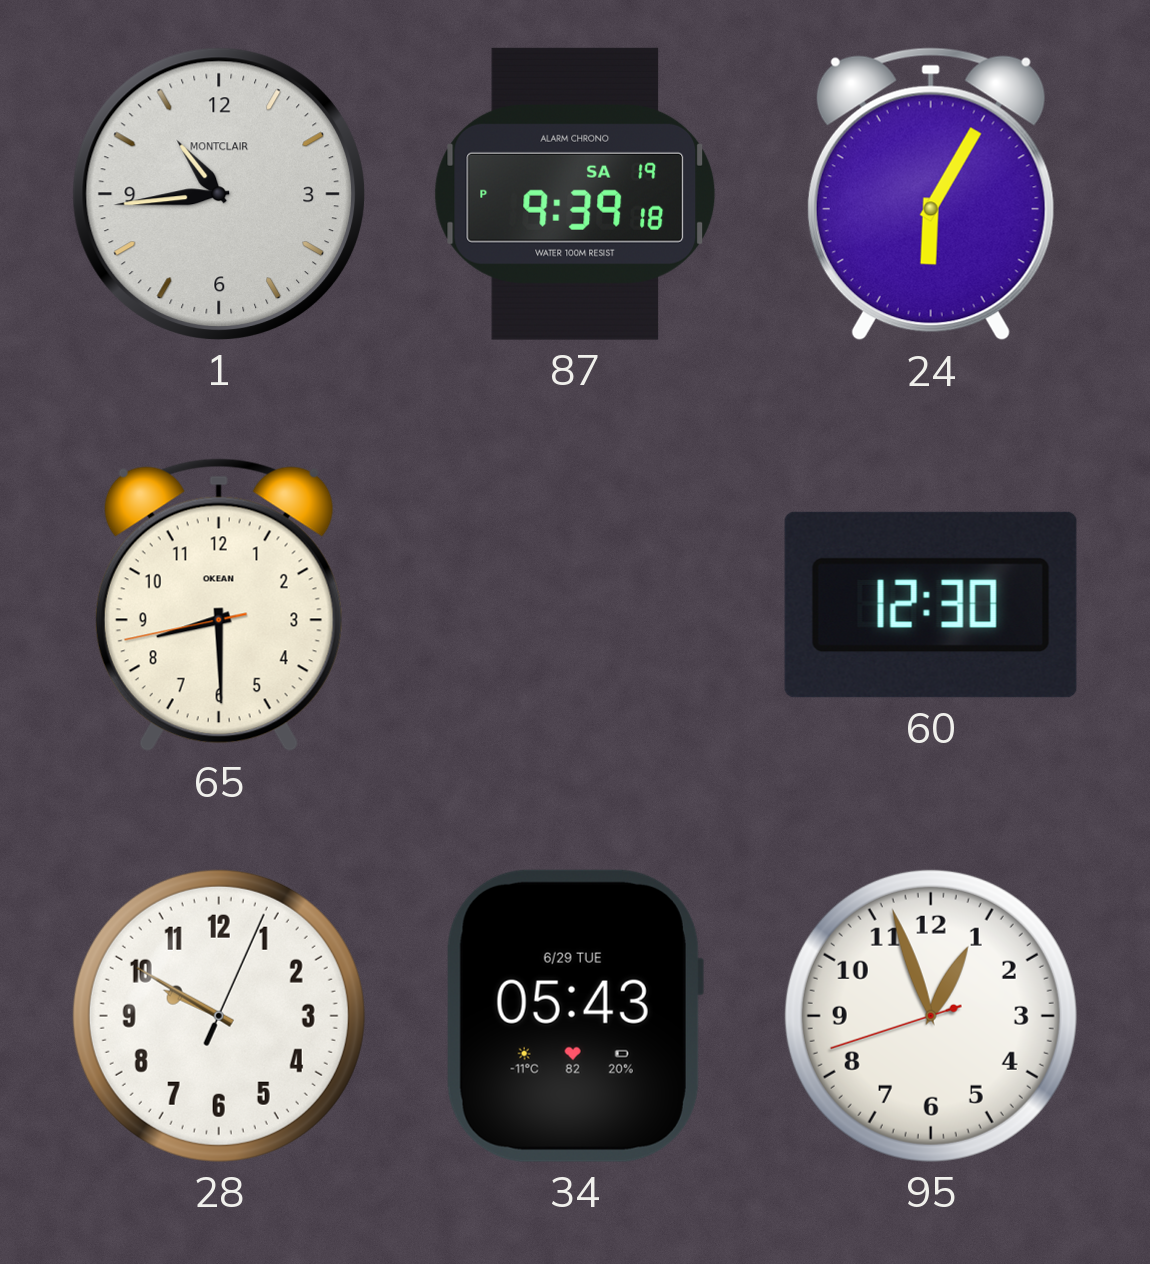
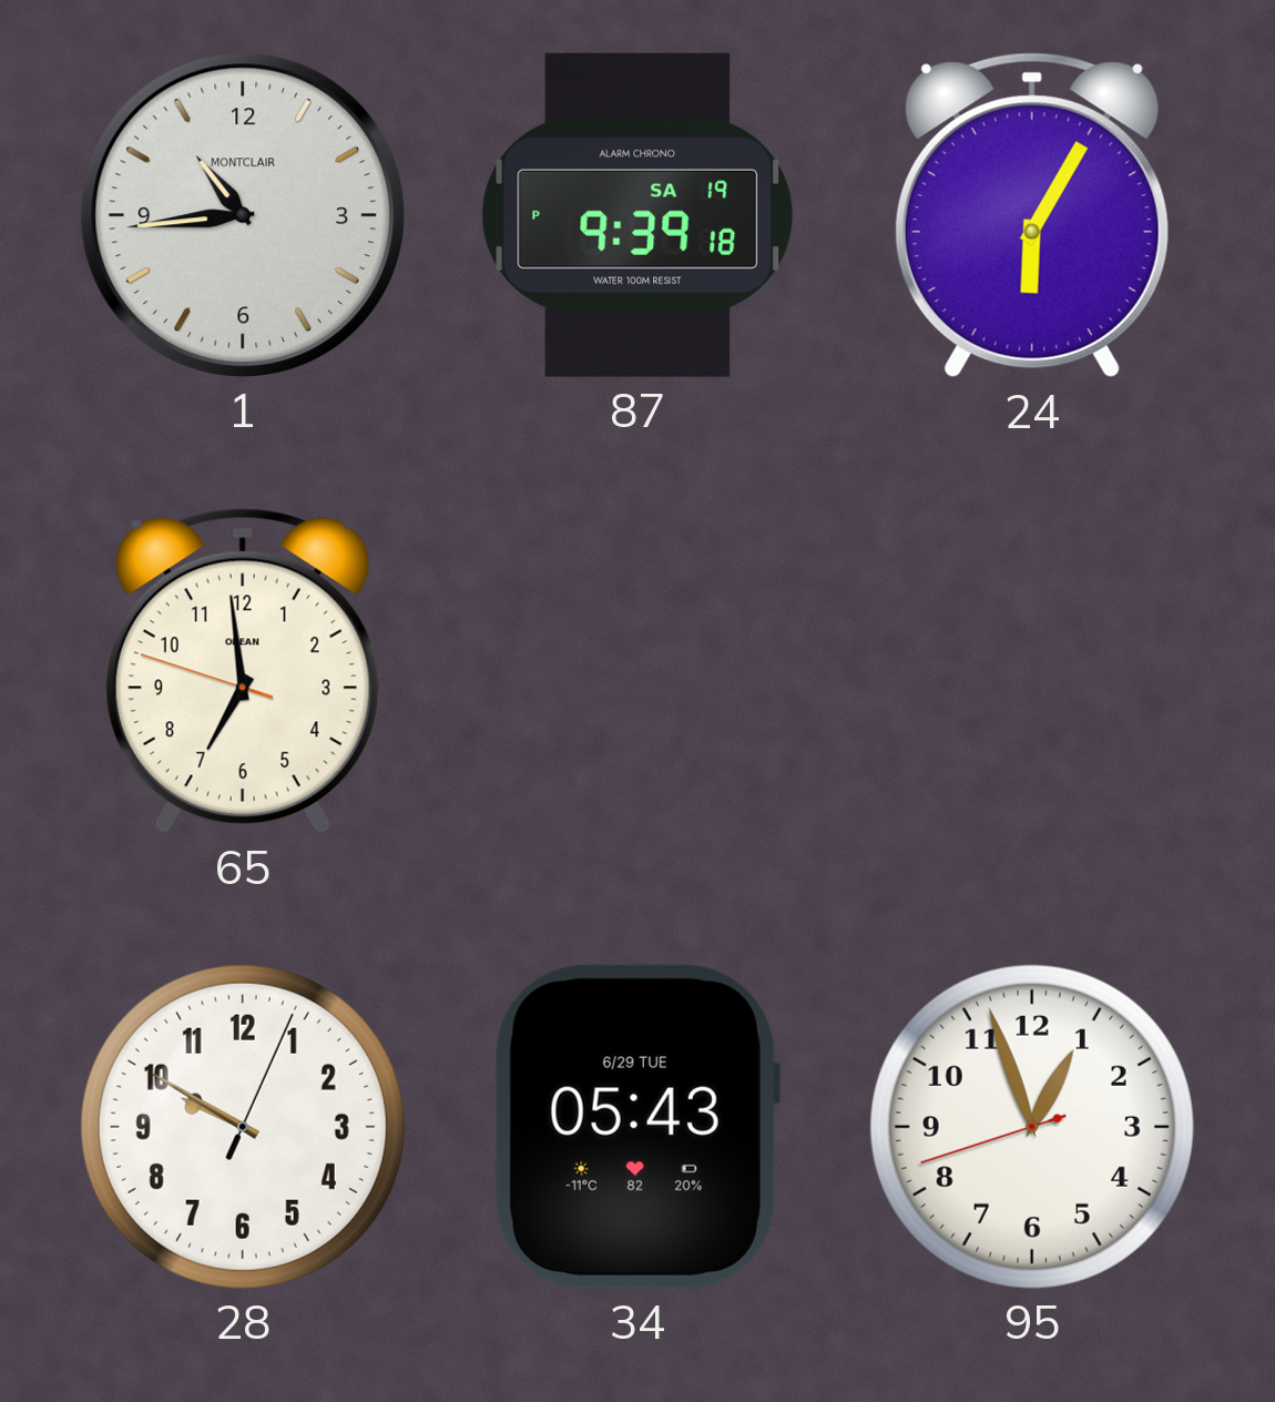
65: 8:29 -> 6:58
60: 12:30 -> none
